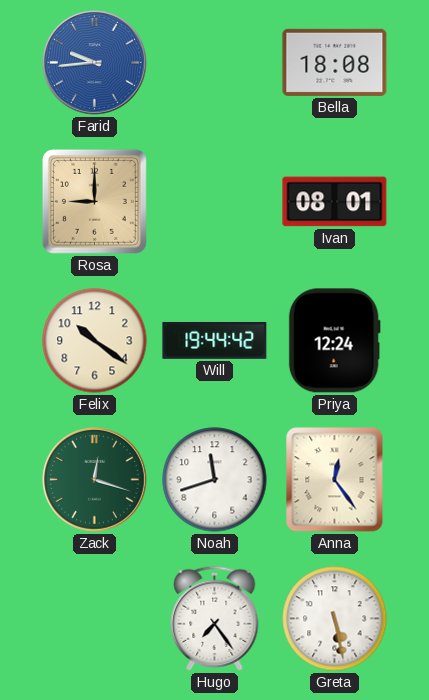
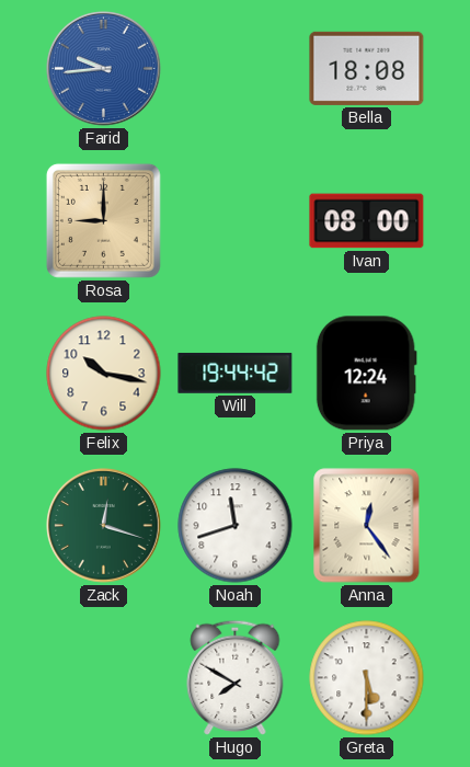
Ivan: 08:01 -> 08:00
Felix: 10:21 -> 10:17
Hugo: 7:24 -> 7:50
Greta: 5:28 -> 5:30
